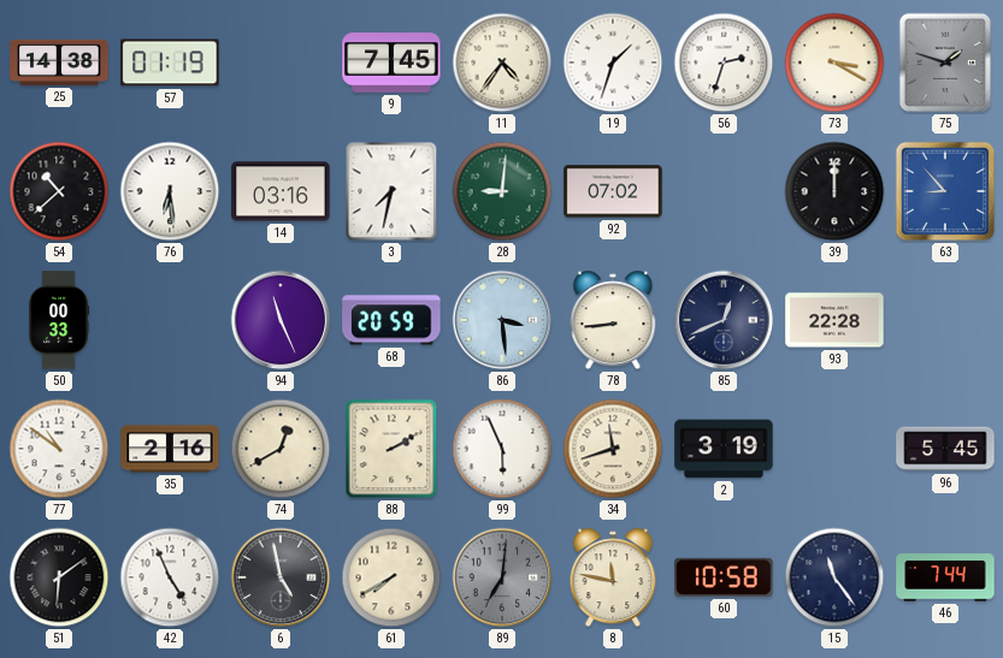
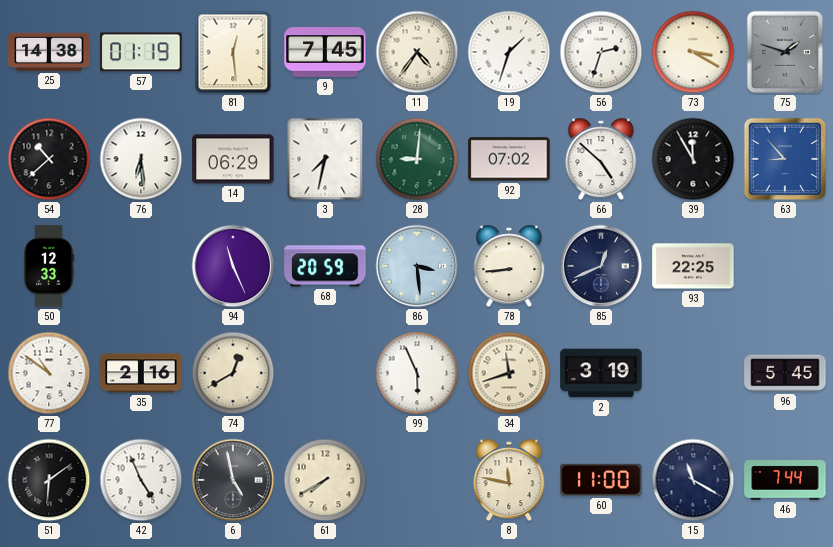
81: none -> 12:29
14: 03:16 -> 06:29
66: none -> 4:52
39: 12:00 -> 11:55
50: 00:33 -> 12:33
93: 22:28 -> 22:25
88: 2:10 -> none
89: 7:01 -> none
60: 10:58 -> 11:00
15: 11:24 -> 11:20
